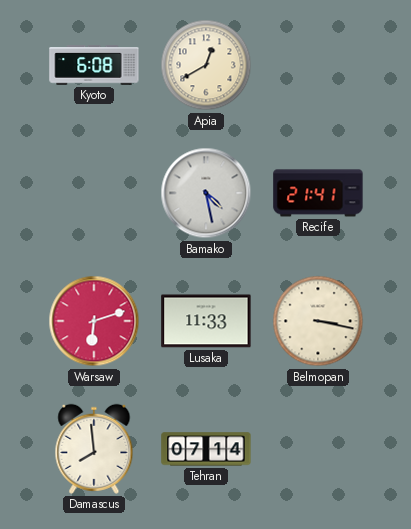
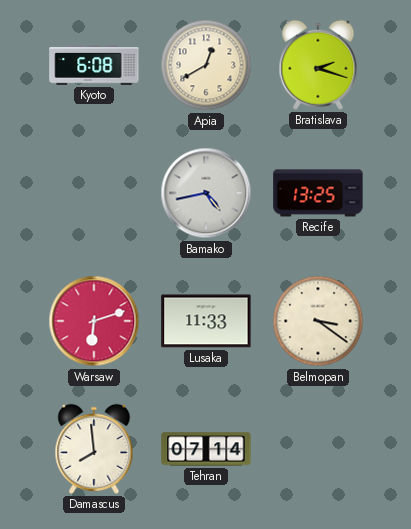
Bratislava: none -> 2:18
Bamako: 4:28 -> 4:43
Recife: 21:41 -> 13:25
Belmopan: 3:17 -> 3:21
